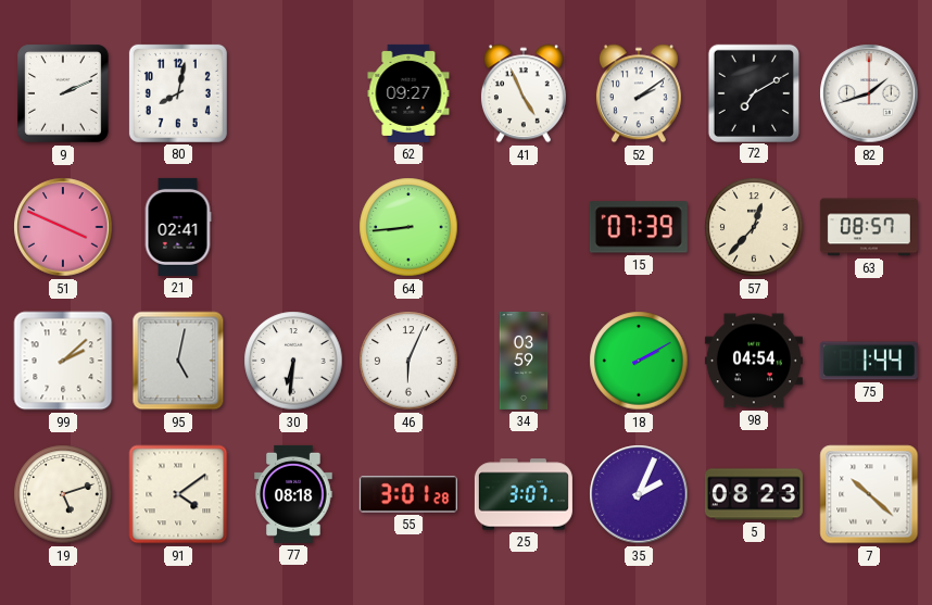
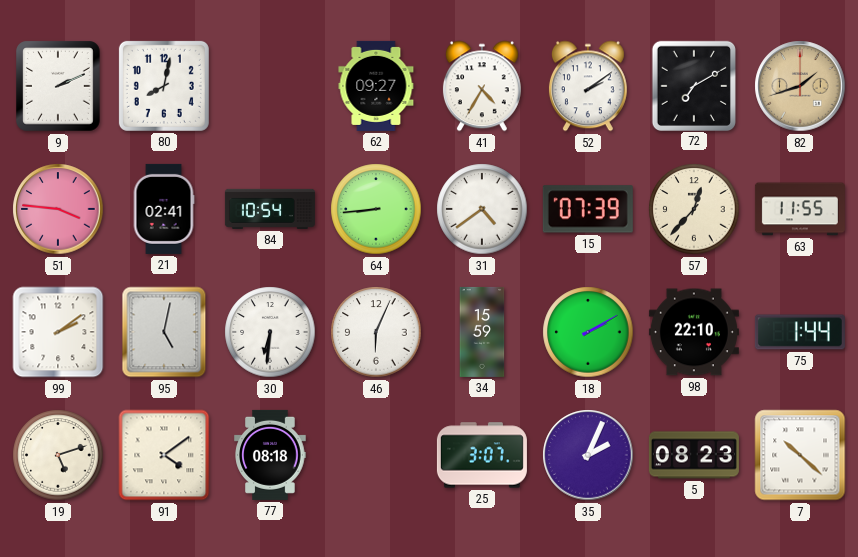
41: 4:56 -> 4:35
82 dial: white -> champagne
51: 3:49 -> 3:46
84: none -> 10:54
31: none -> 4:39
63: 08:57 -> 11:55
99: 2:08 -> 2:09
34: 03:59 -> 15:59
98: 04:54 -> 22:10
55: 3:01 -> none
